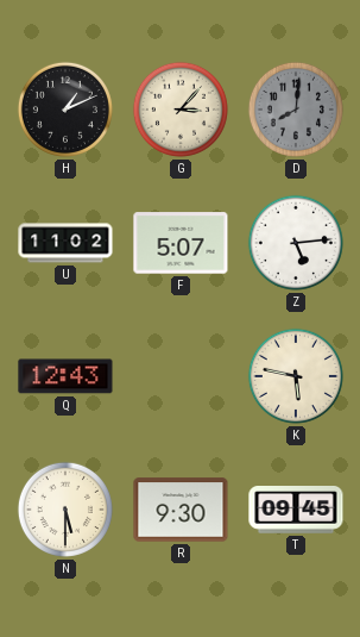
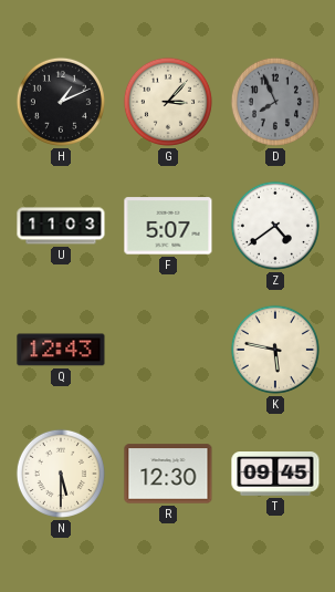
D: 8:01 -> 7:56
U: 11:02 -> 11:03
Z: 5:14 -> 4:39
R: 9:30 -> 12:30
